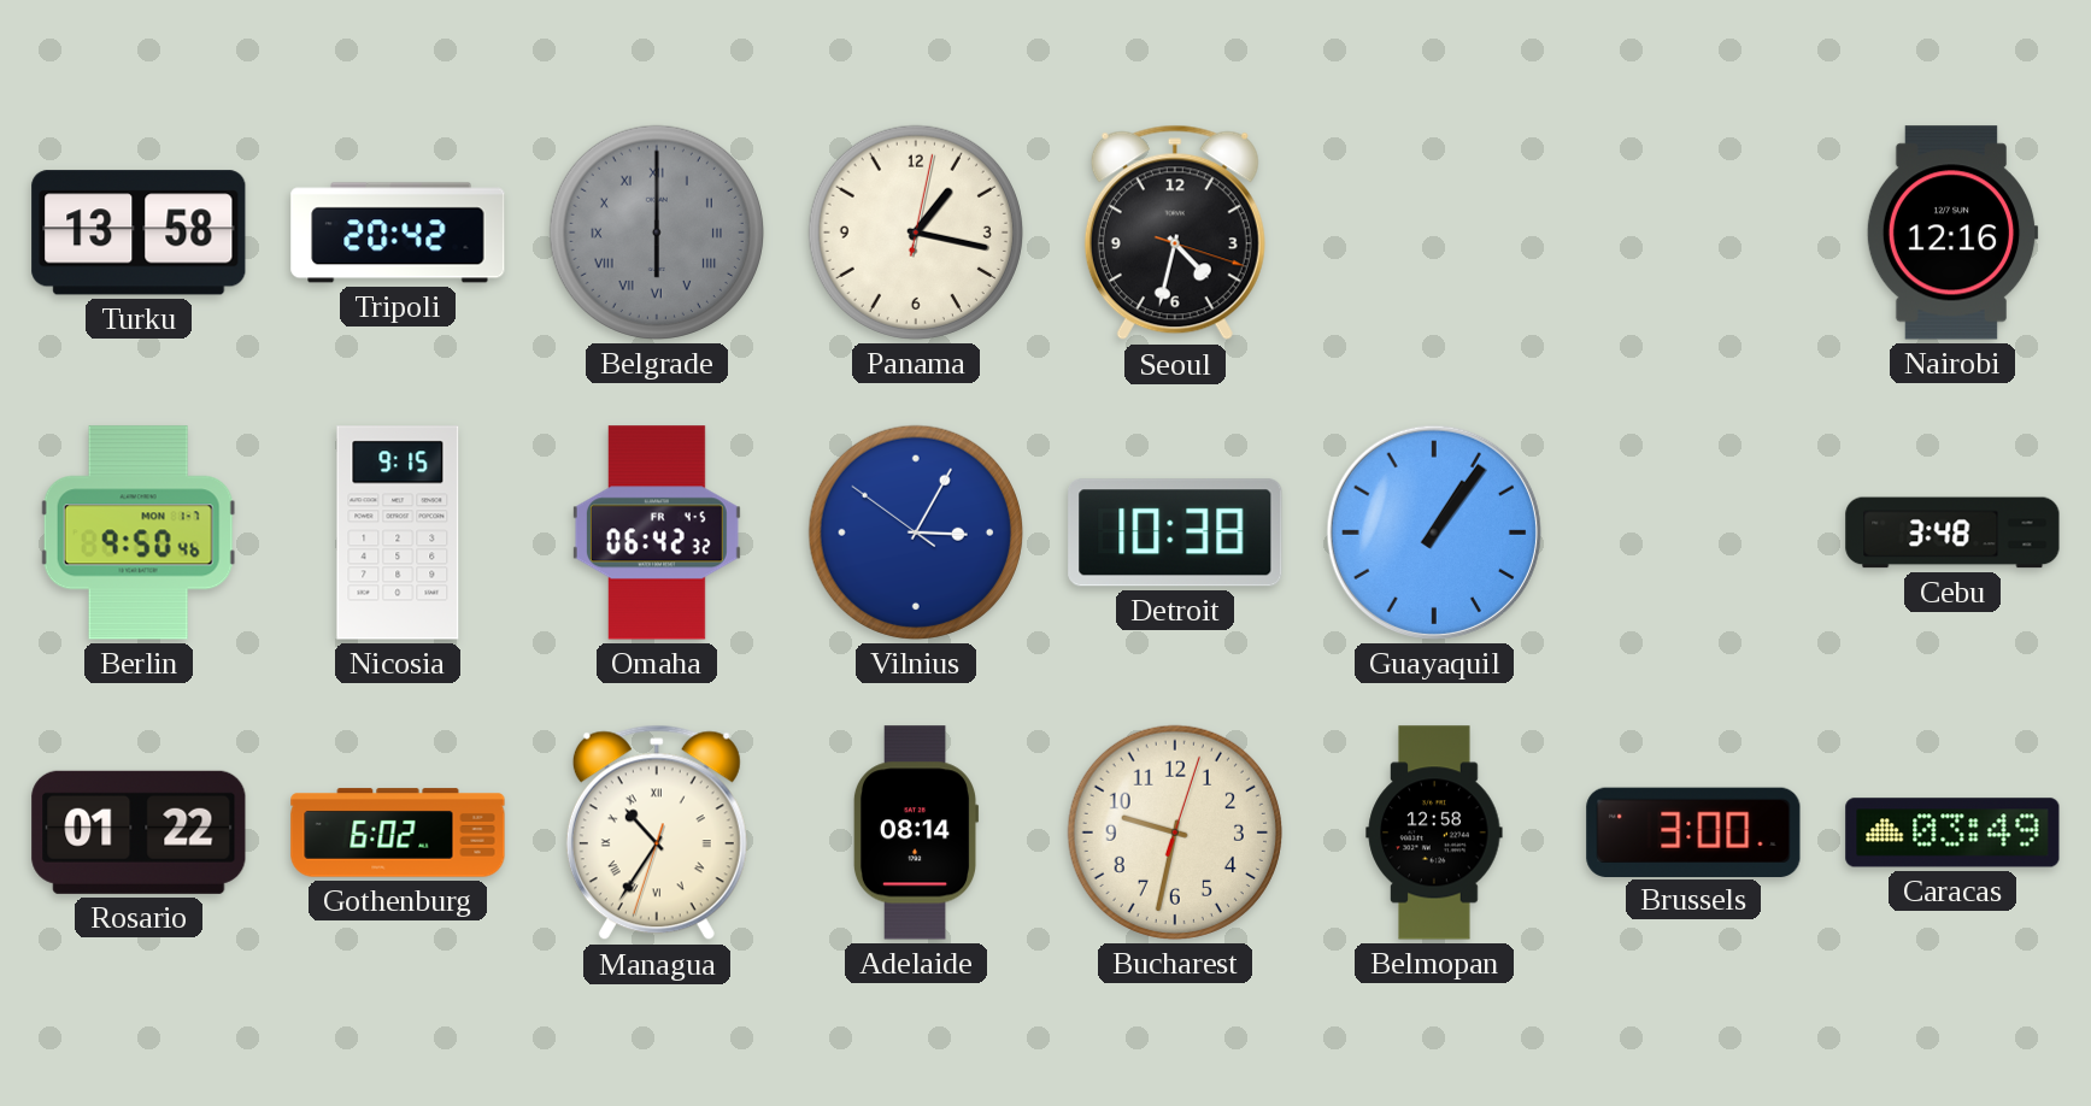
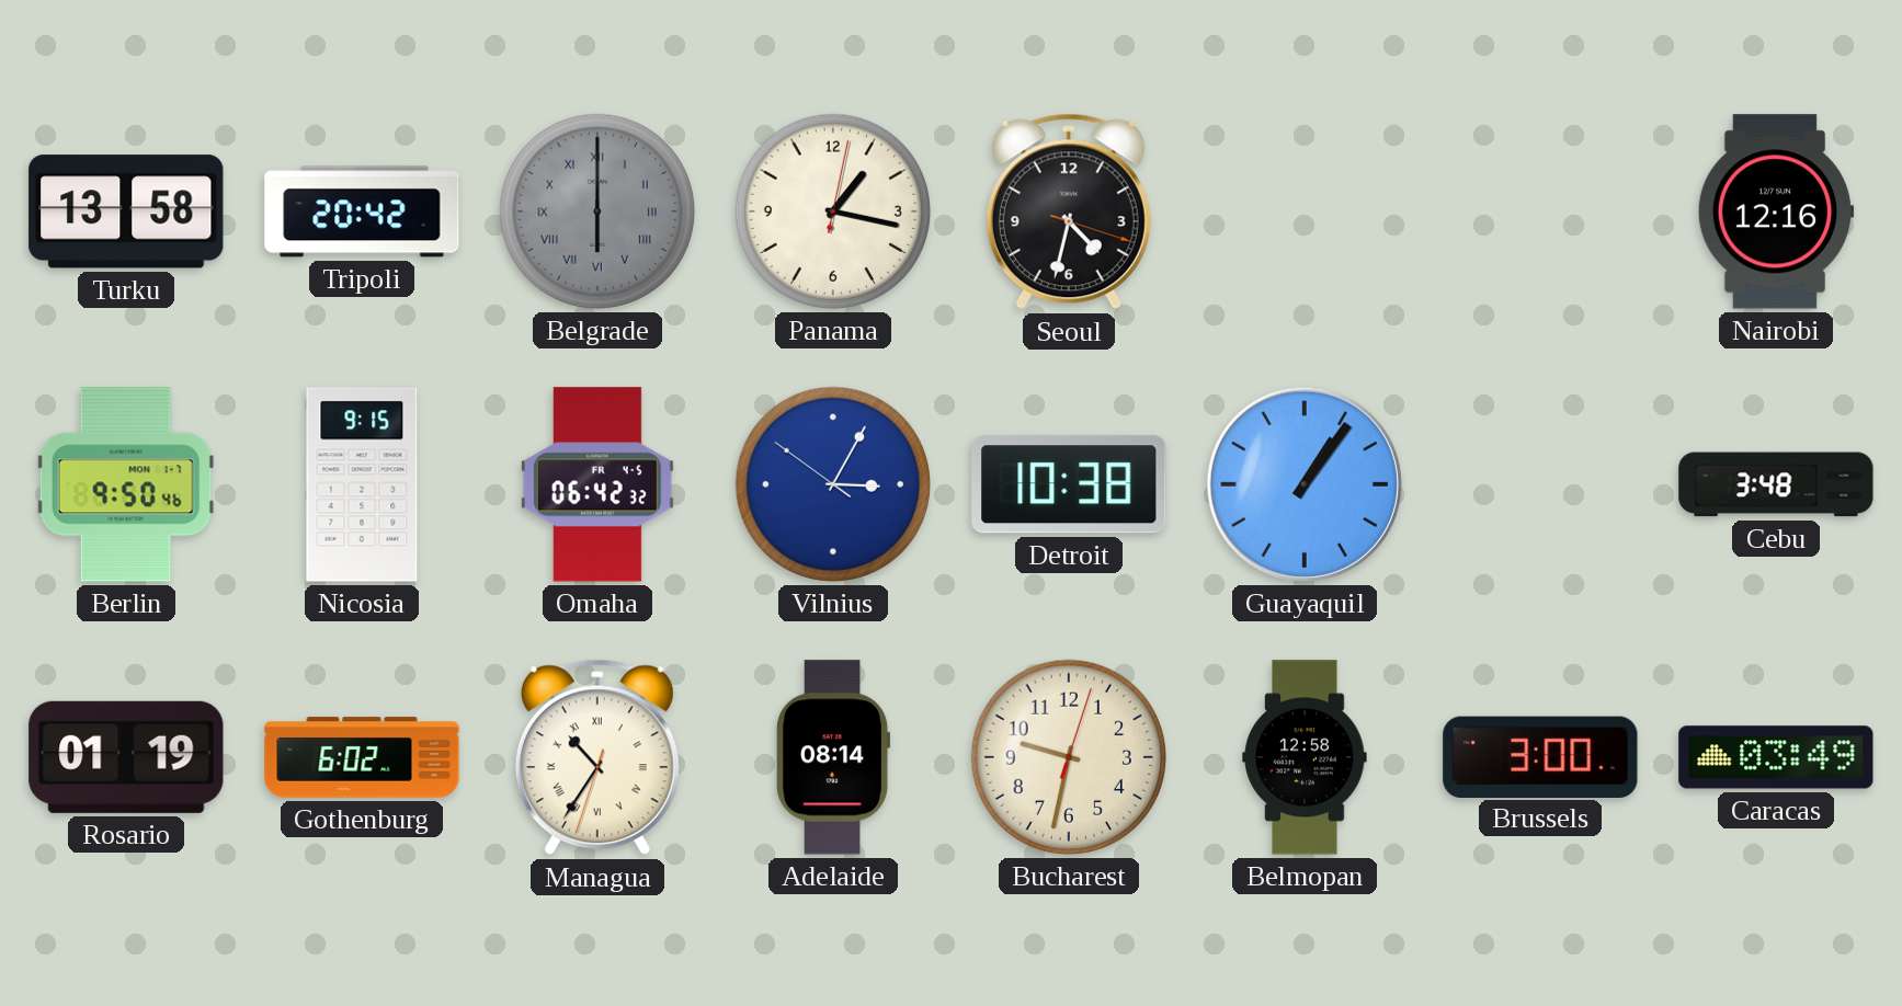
Rosario: 01:22 -> 01:19
